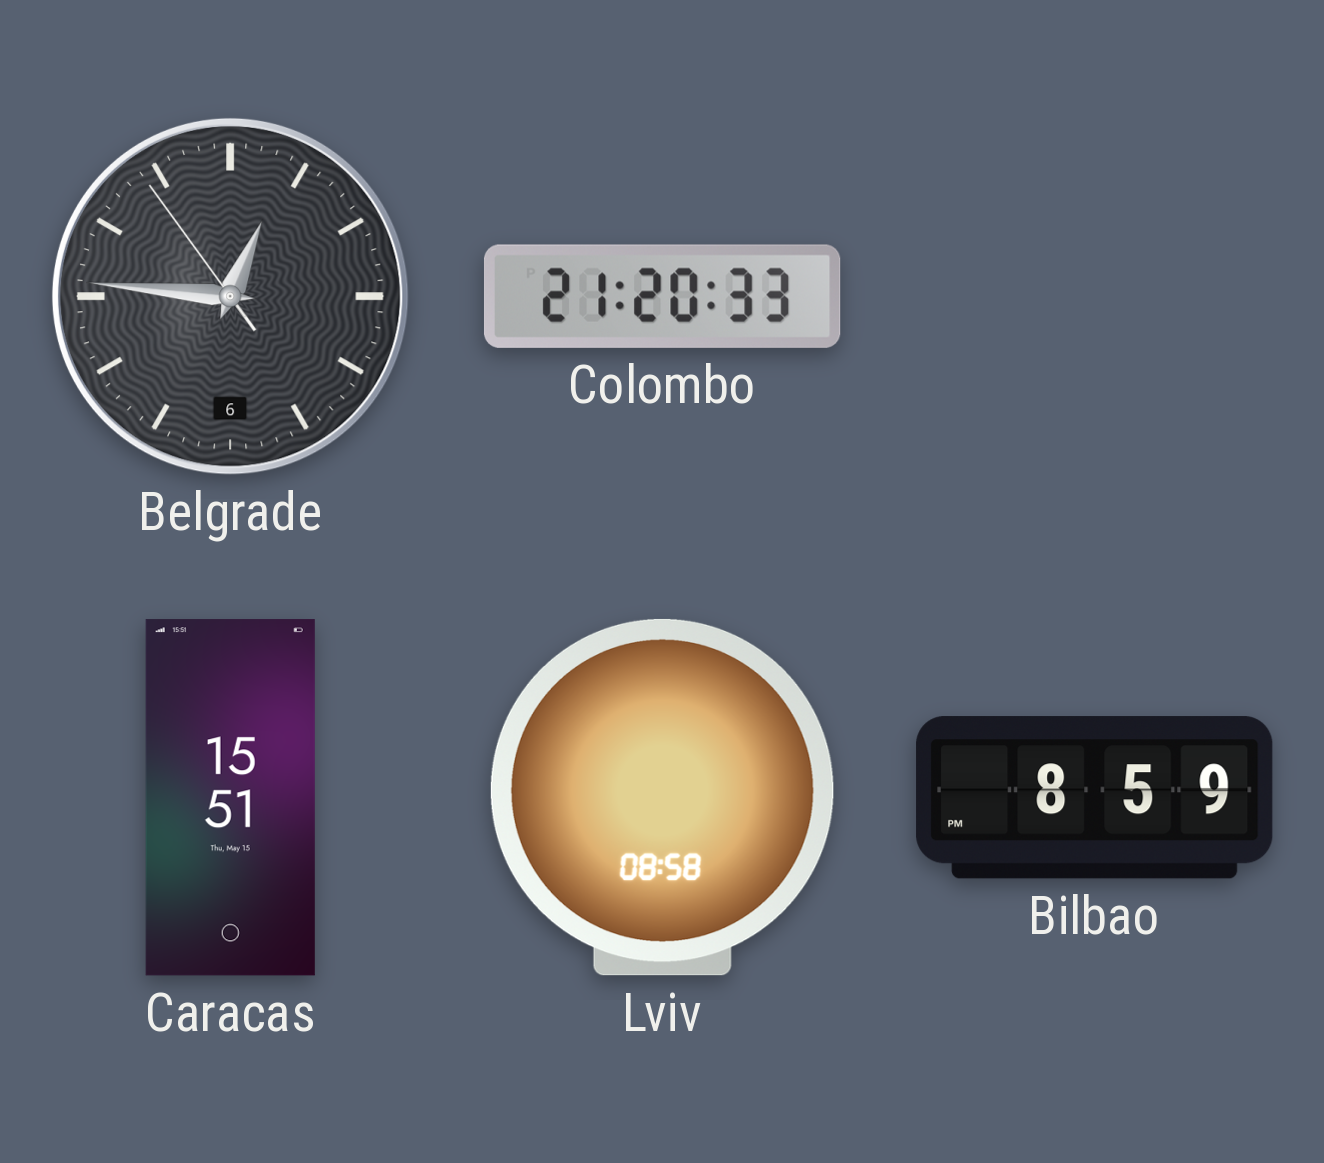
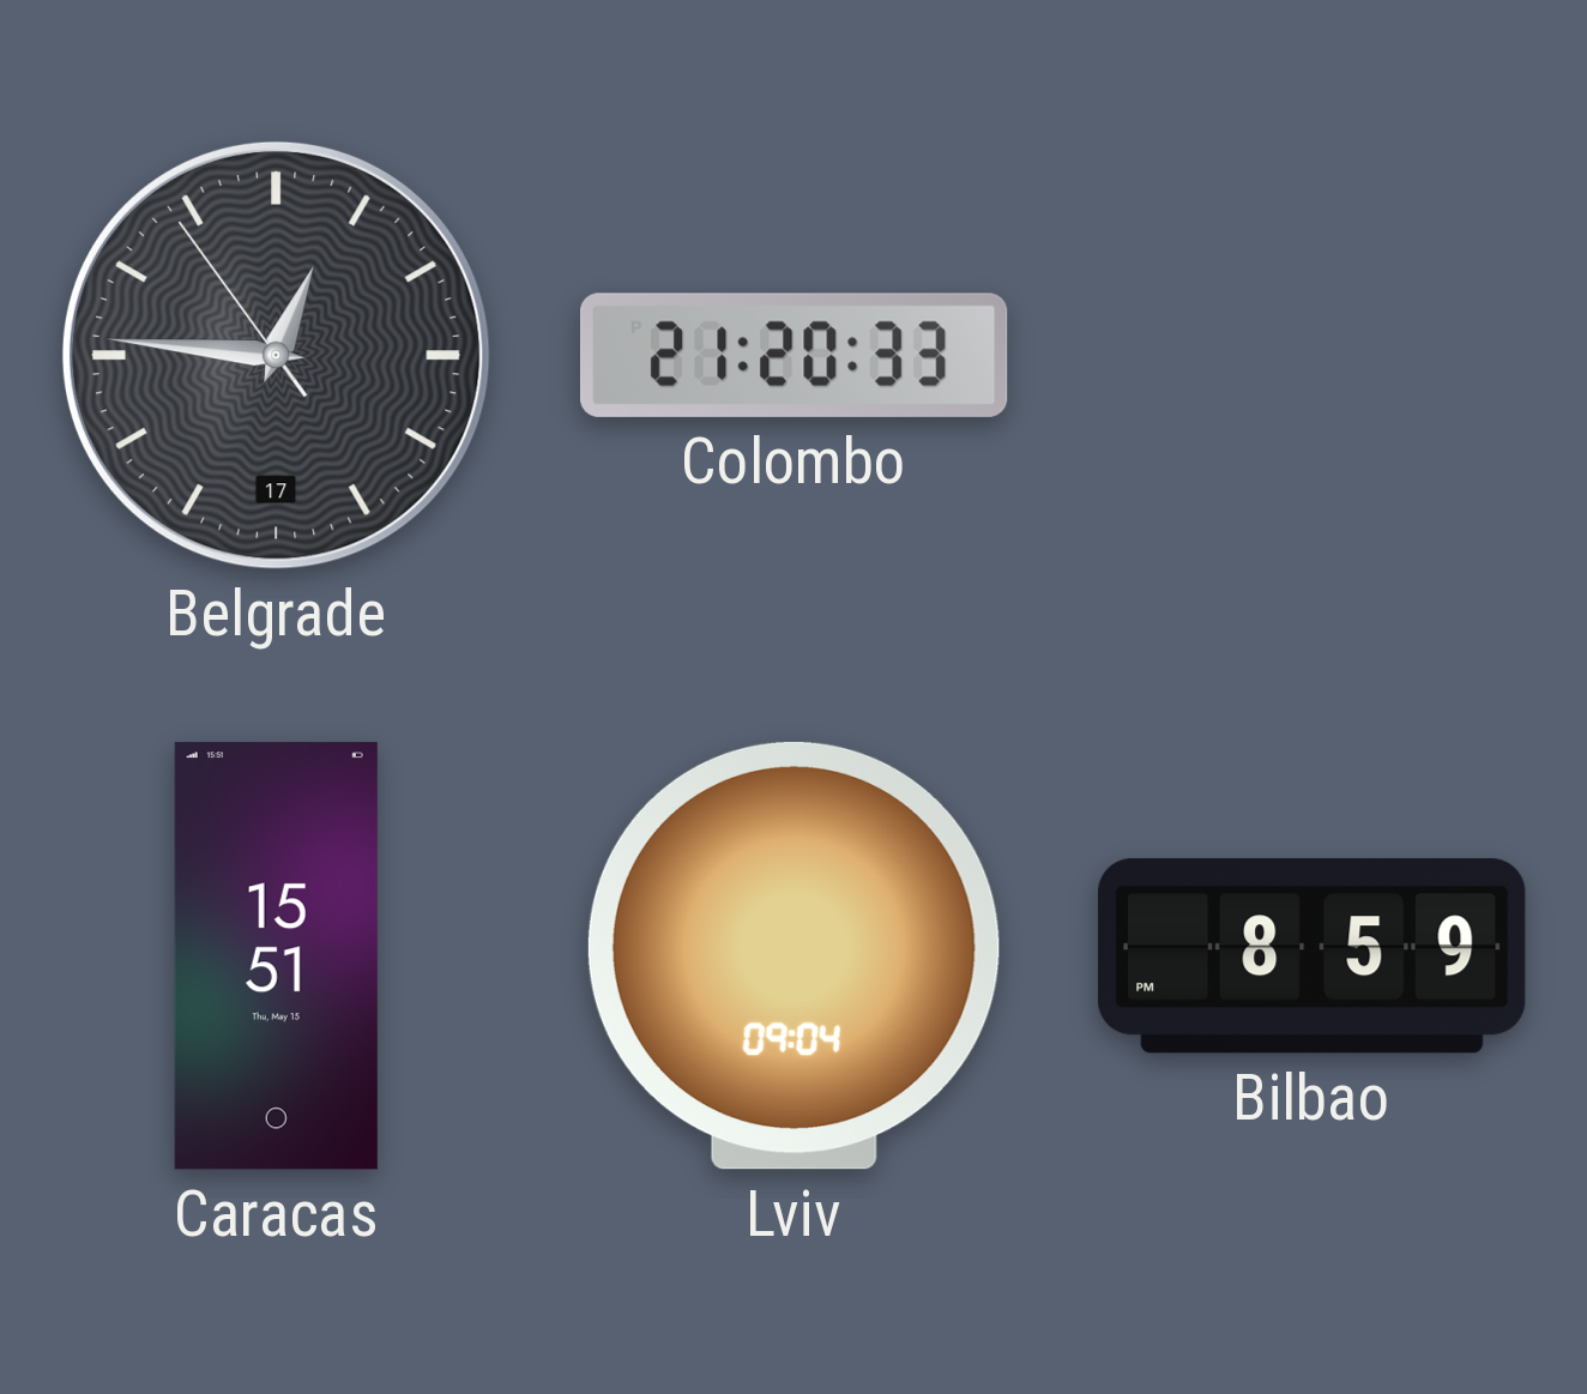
Belgrade date: 6 -> 17
Lviv: 08:58 -> 09:04
